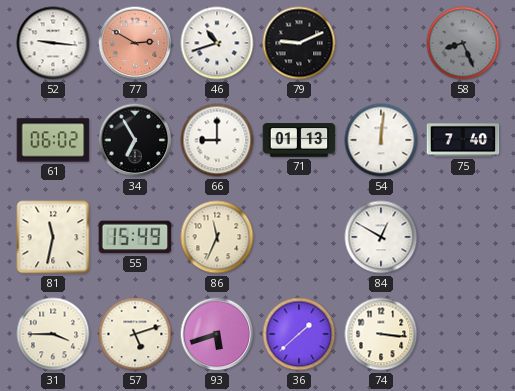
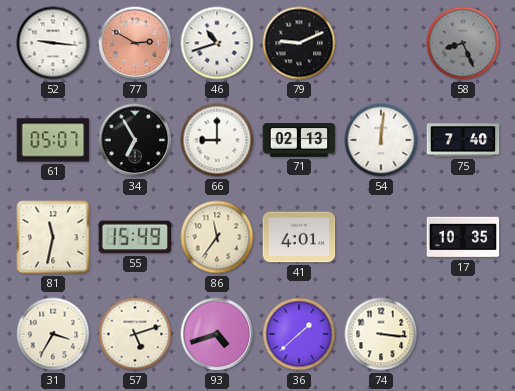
61: 06:02 -> 05:07
71: 01:13 -> 02:13
86: 11:34 -> 11:36
41: none -> 4:01
84: 12:50 -> none
17: none -> 10:35
31: 3:45 -> 3:35
93: 5:42 -> 4:42
